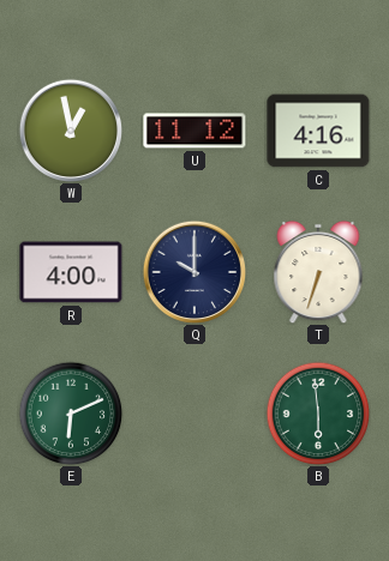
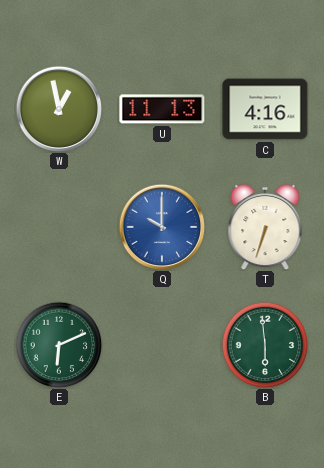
U: 11:12 -> 11:13
R: 4:00 -> none
Q dial: navy -> blue
